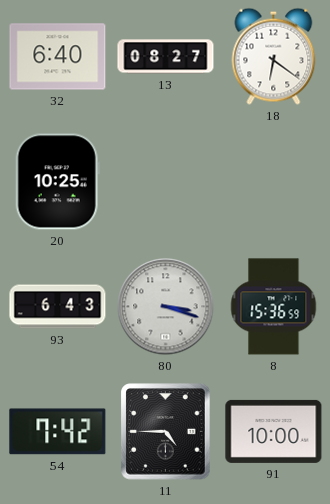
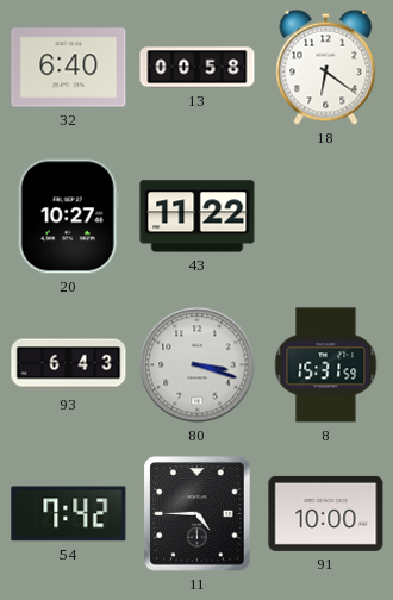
13: 08:27 -> 00:58
20: 10:25 -> 10:27
43: none -> 11:22
8: 15:36 -> 15:31
